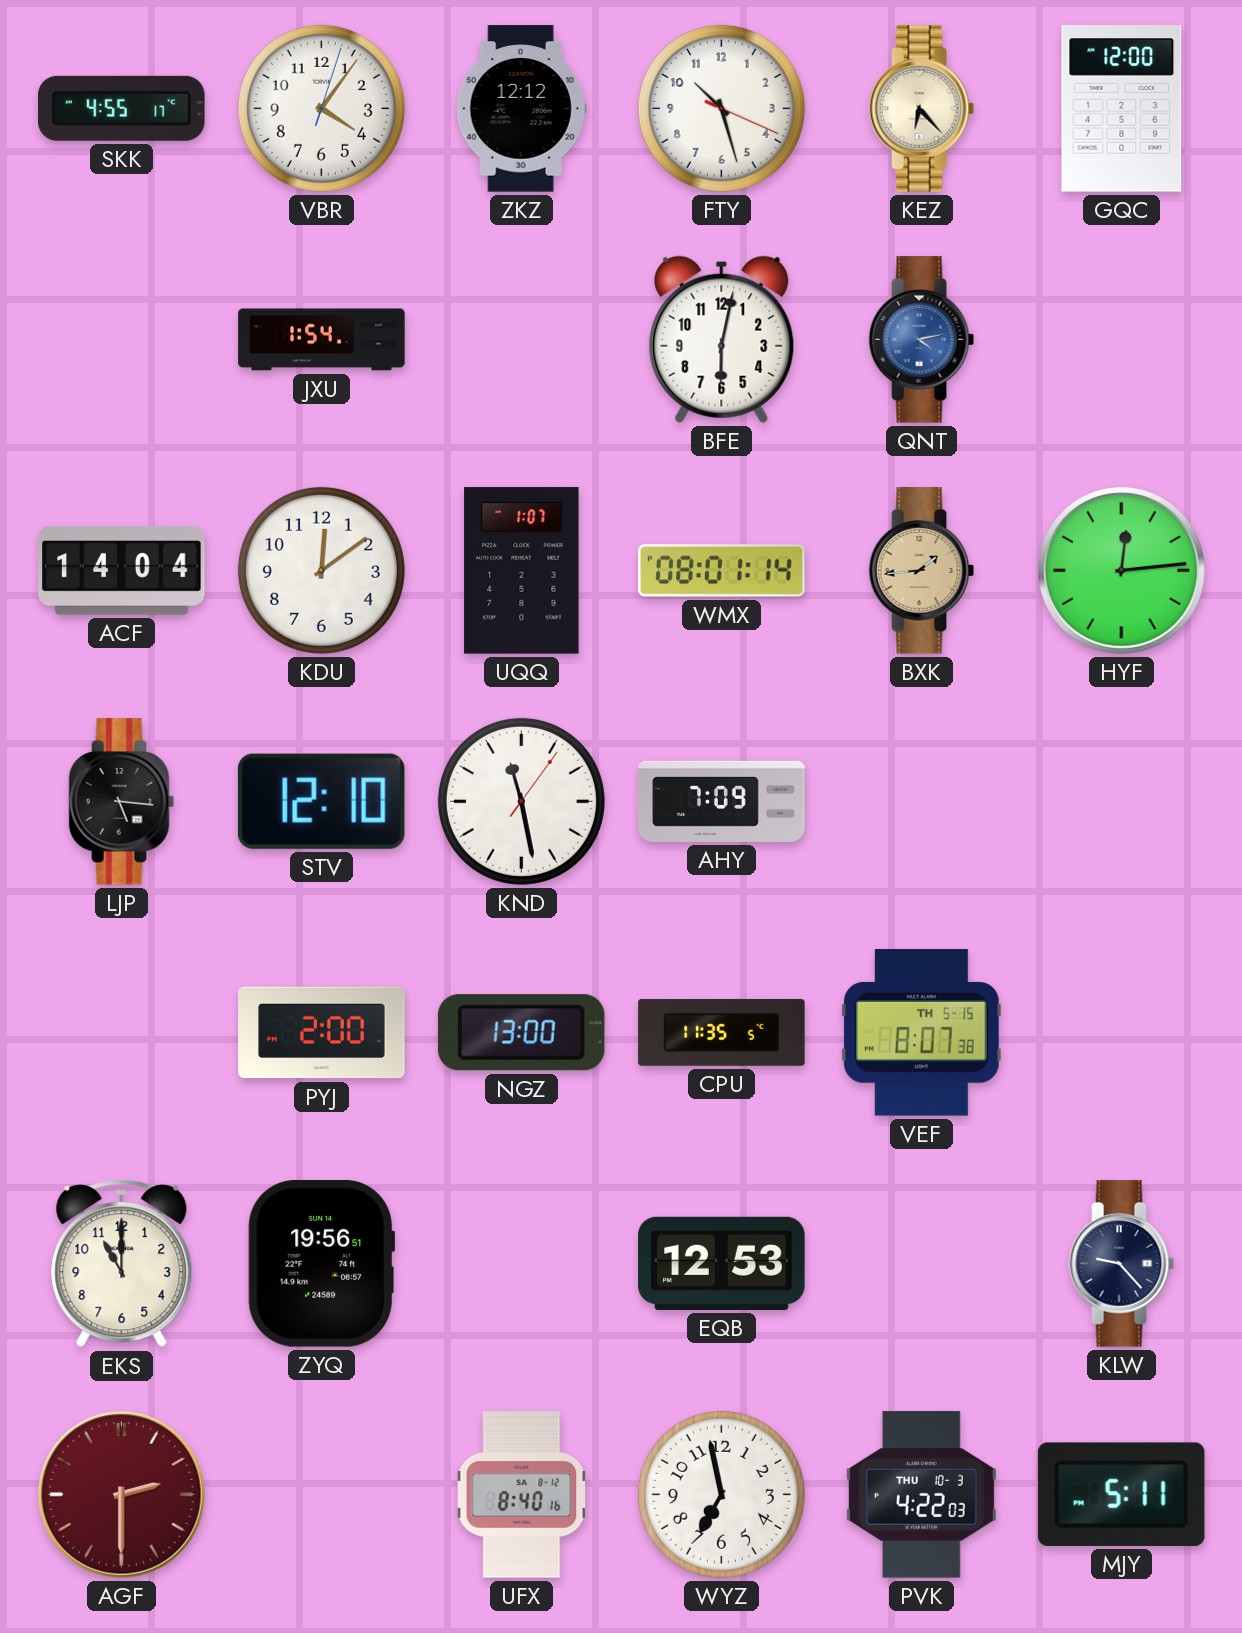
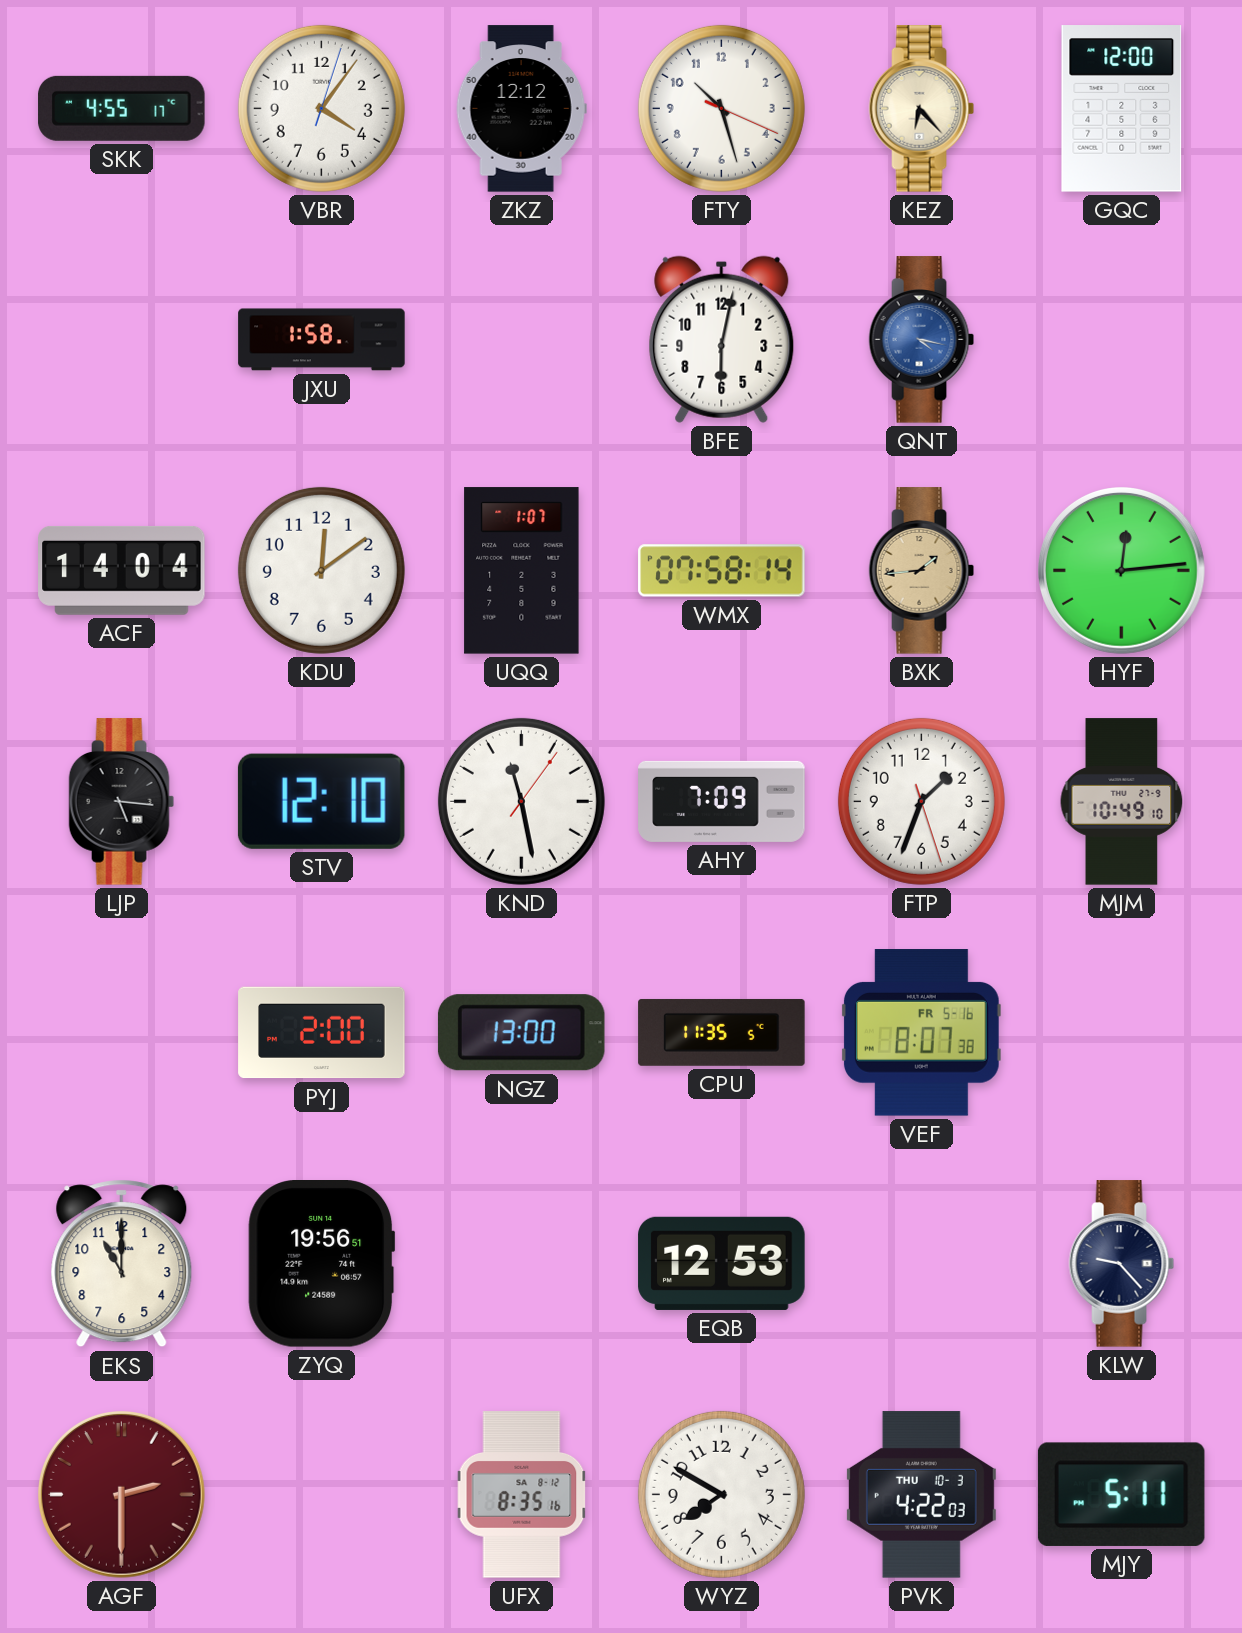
JXU: 1:54 -> 1:58
QNT: 4:13 -> 4:17
WMX: 08:01 -> 07:58
FTP: none -> 1:33
MJM: none -> 10:49
VEF date: TH 5-15 -> FR 5-16
UFX: 8:40 -> 8:35
WYZ: 6:58 -> 7:50
